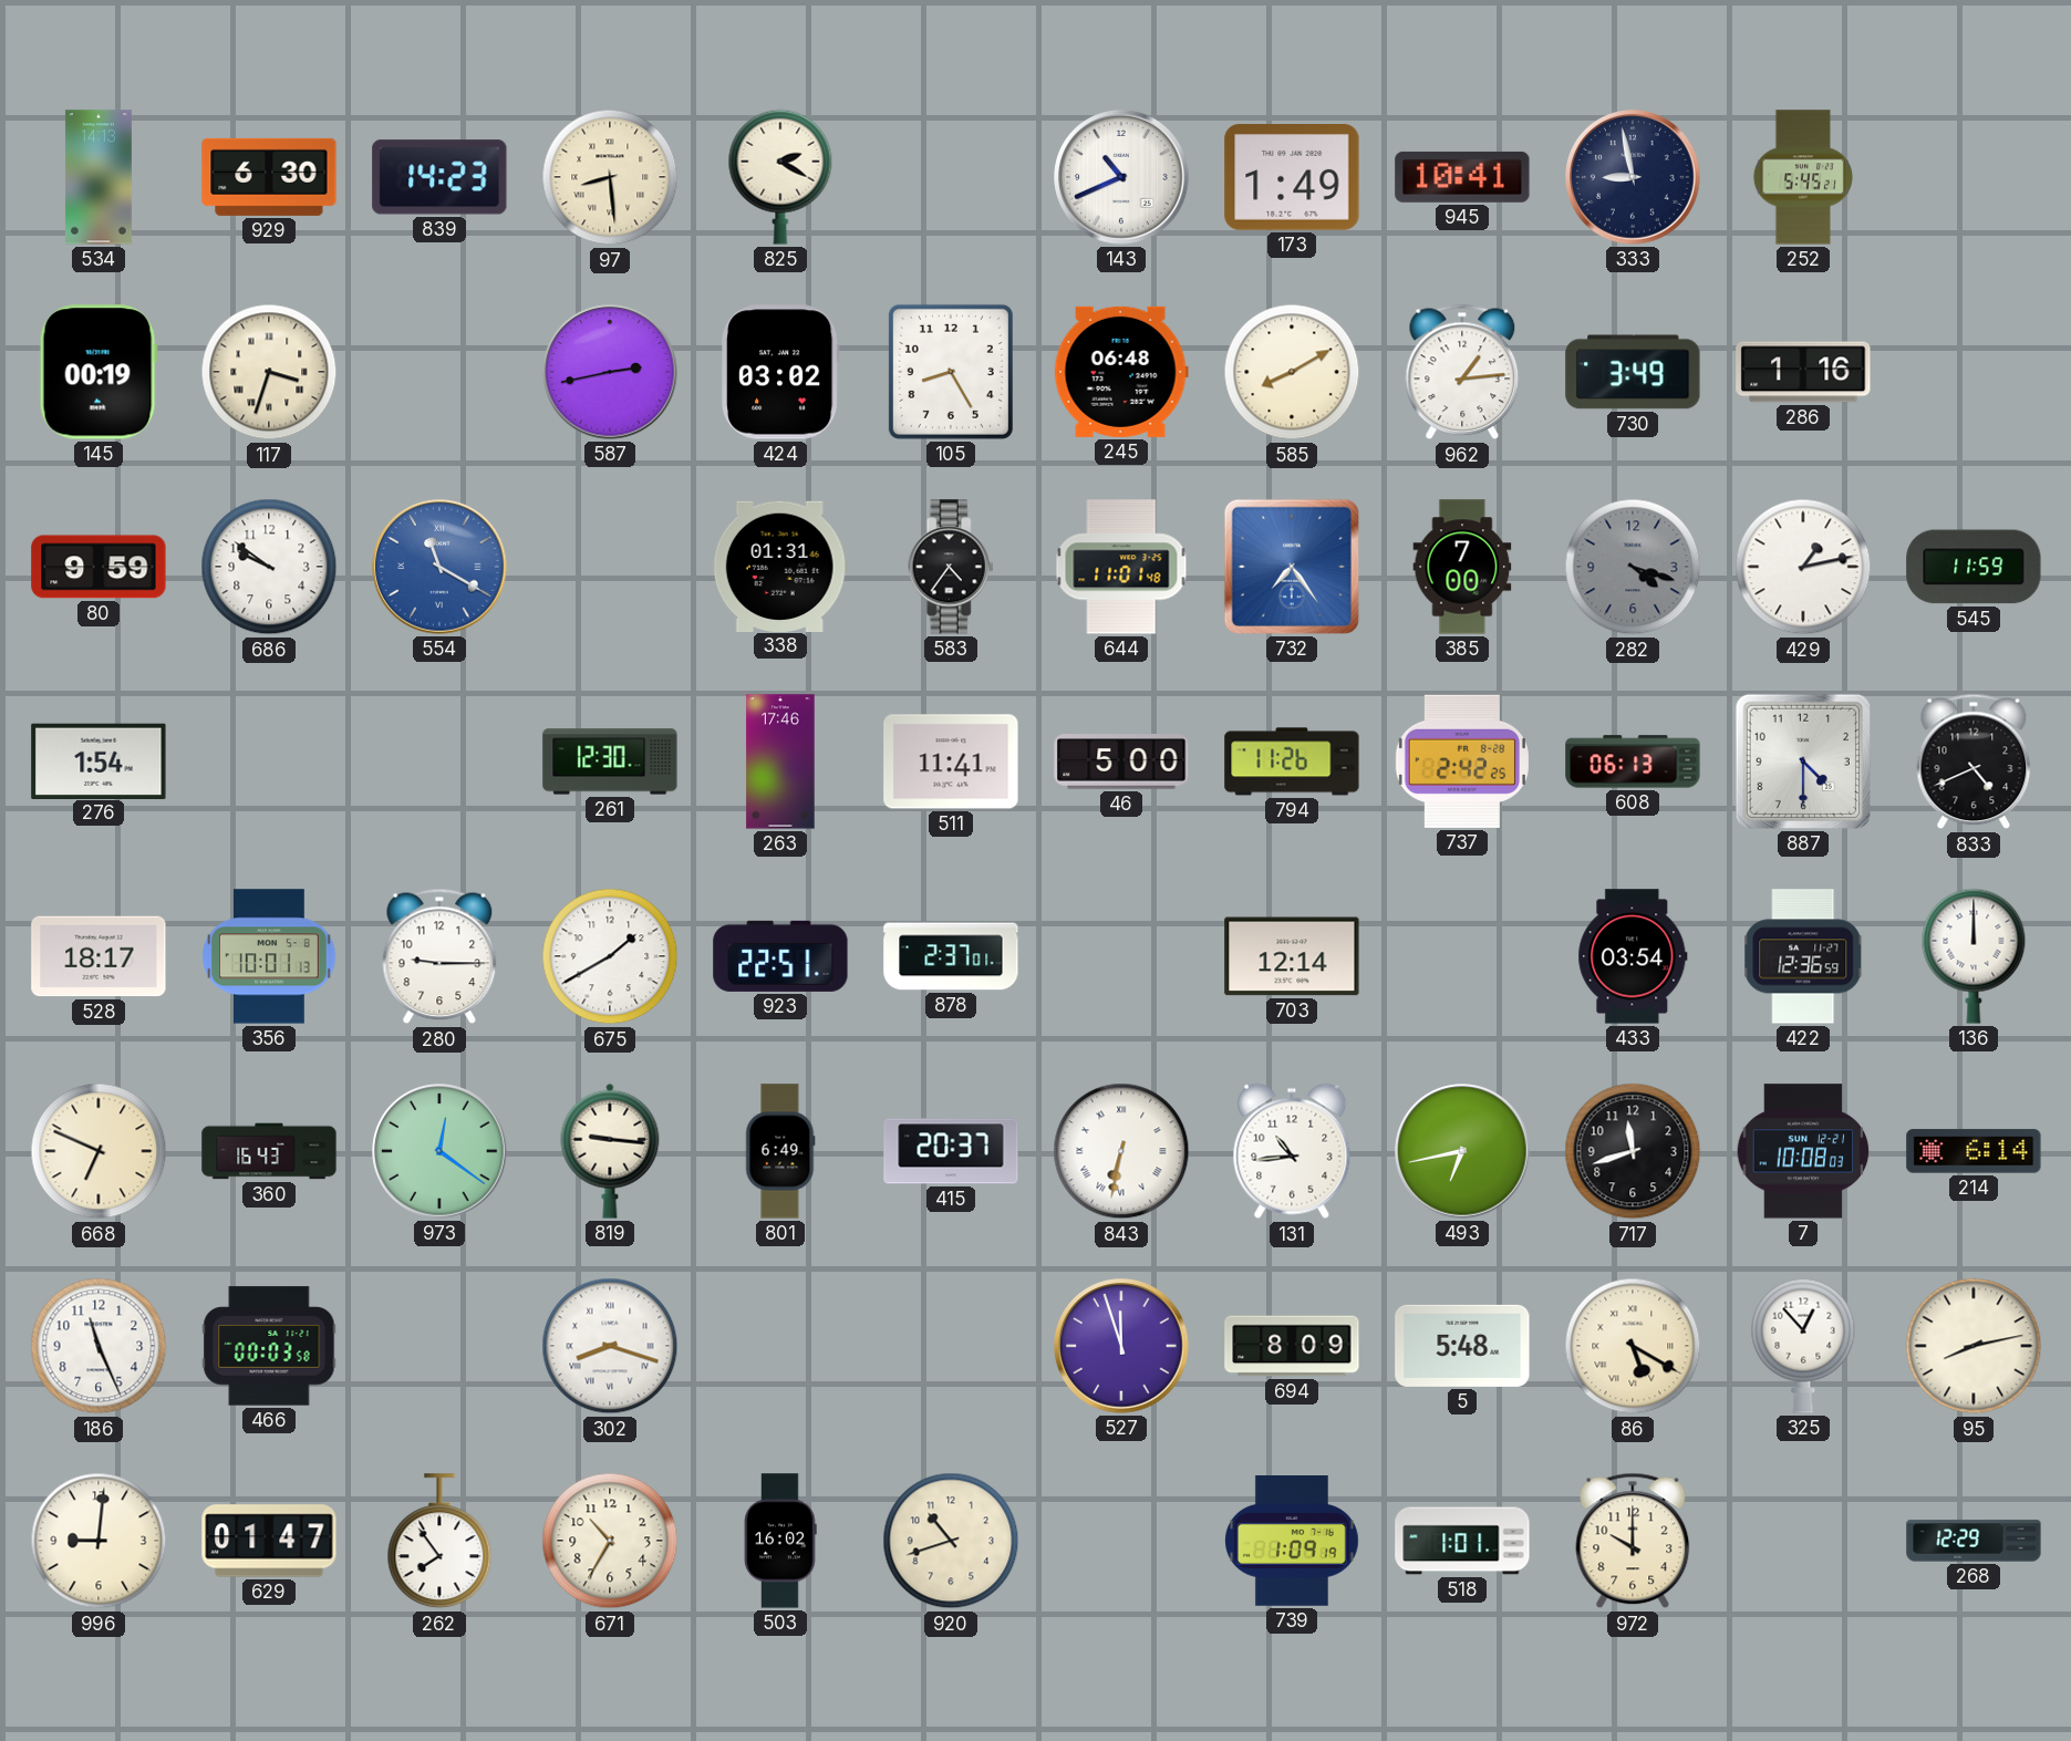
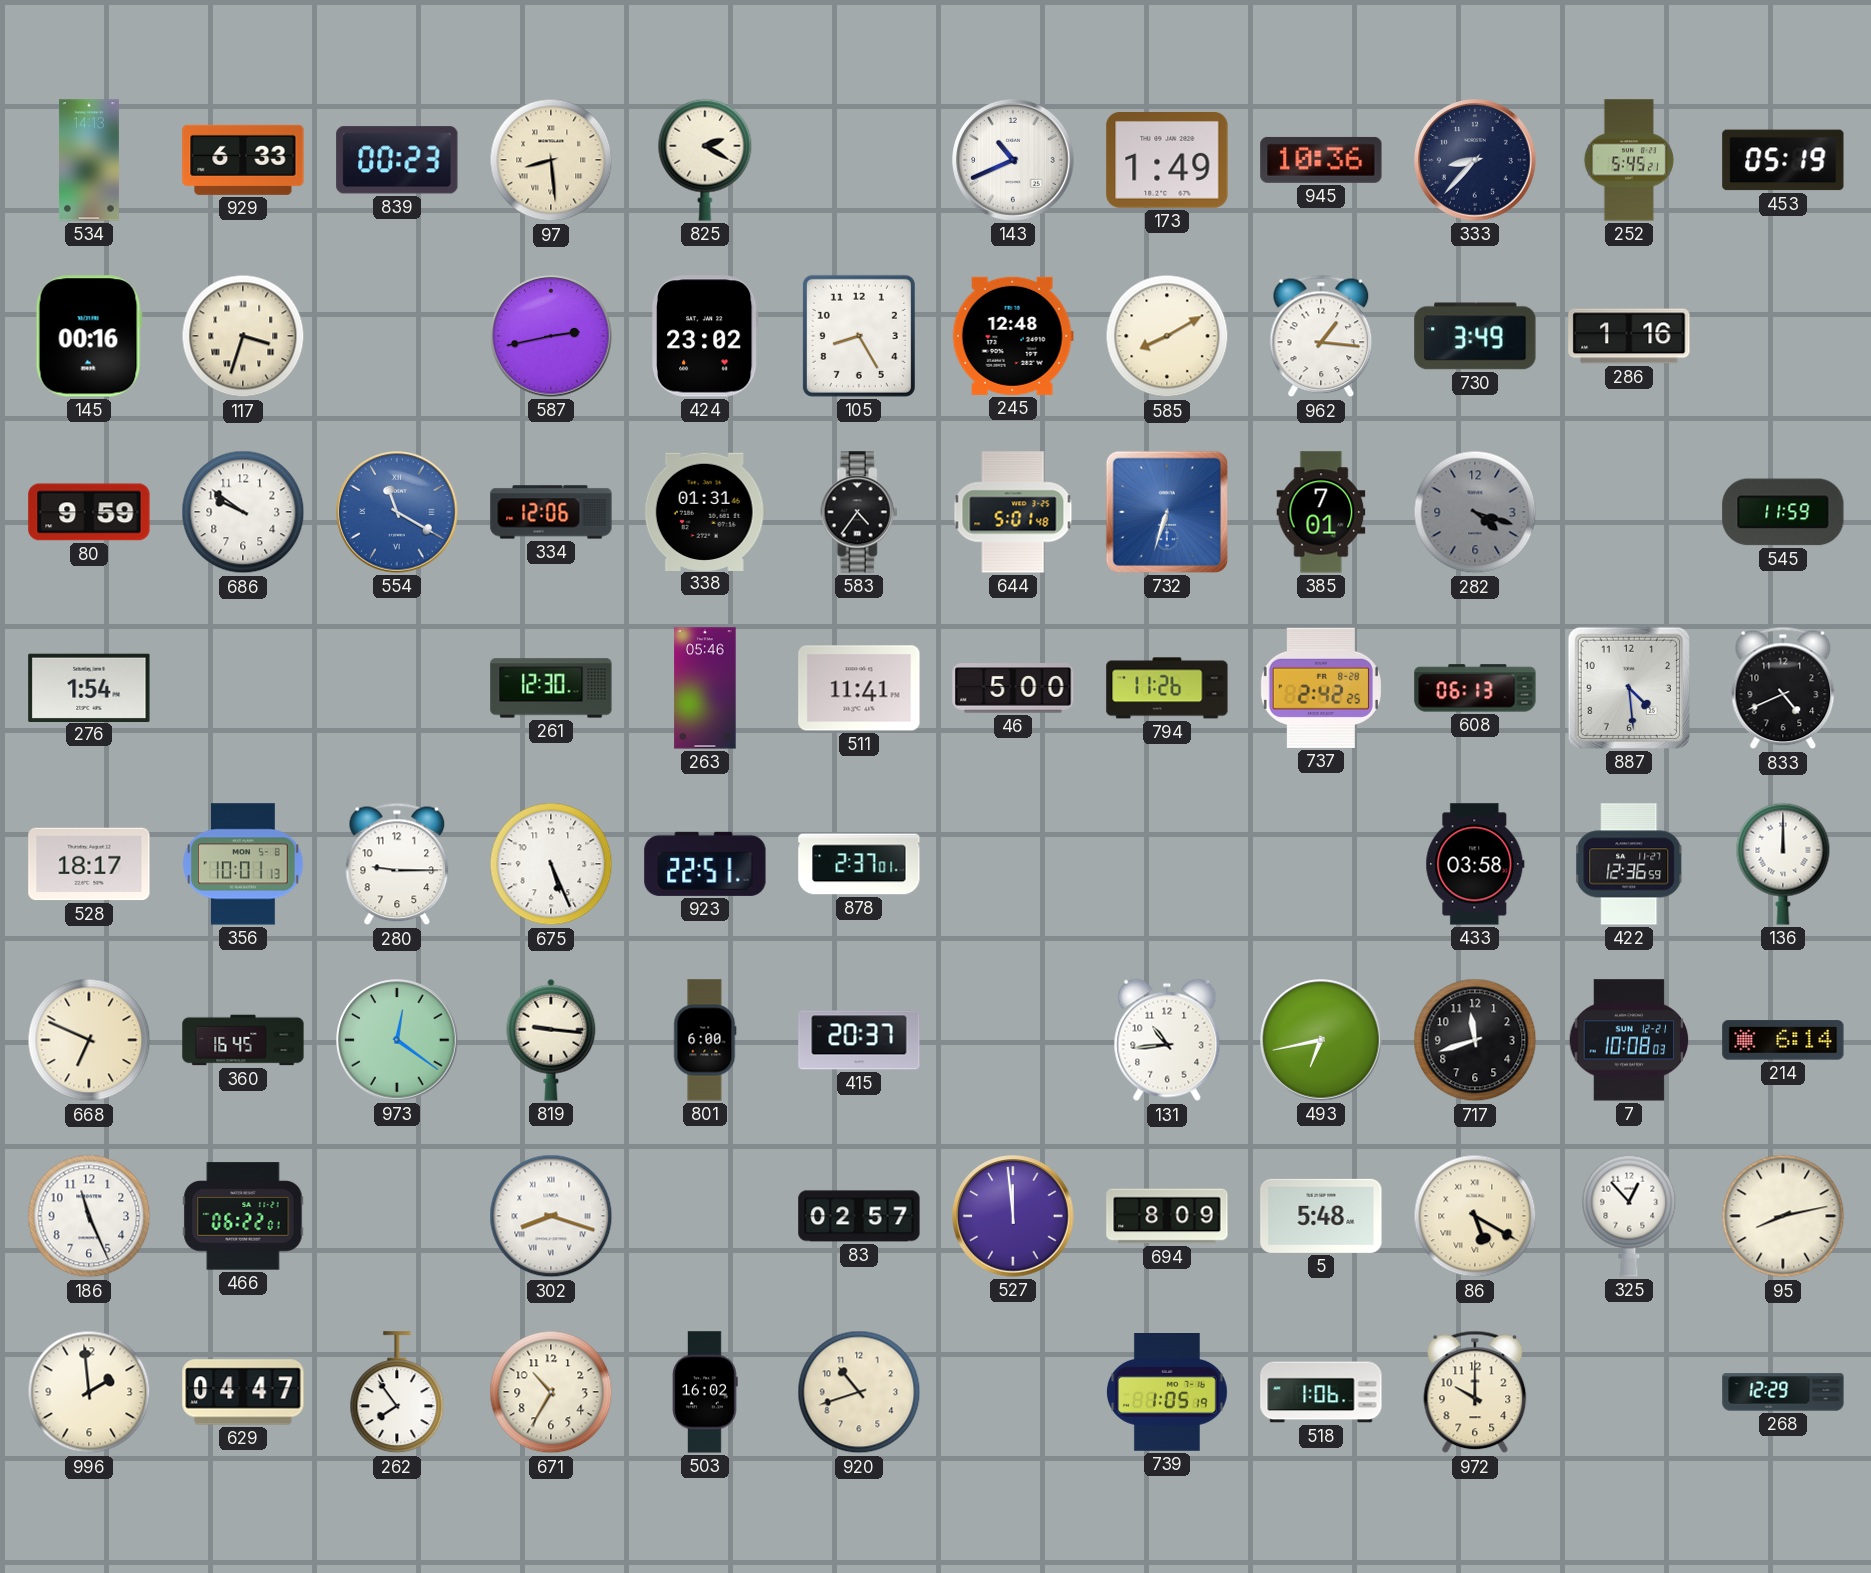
929: 6:30 -> 6:33
839: 14:23 -> 00:23
945: 10:41 -> 10:36
333: 8:58 -> 8:37
453: none -> 05:19
145: 00:19 -> 00:16
424: 03:02 -> 23:02
245: 06:48 -> 12:48
962: 1:14 -> 1:16
334: none -> 12:06
644: 11:01 -> 5:01
732: 7:24 -> 6:33
385: 7:00 -> 7:01
429: 1:13 -> none
263: 17:46 -> 05:46
887: 4:30 -> 4:29
675: 1:40 -> 5:26
703: 12:14 -> none
433: 03:54 -> 03:58
360: 16:43 -> 16:45
801: 6:49 -> 6:00
843: 6:32 -> none
466: 00:03 -> 06:22
83: none -> 02:57
527: 11:57 -> 11:59
996: 9:01 -> 1:59
629: 01:47 -> 04:47
739: 1:09 -> 1:05
518: 1:01 -> 1:06
